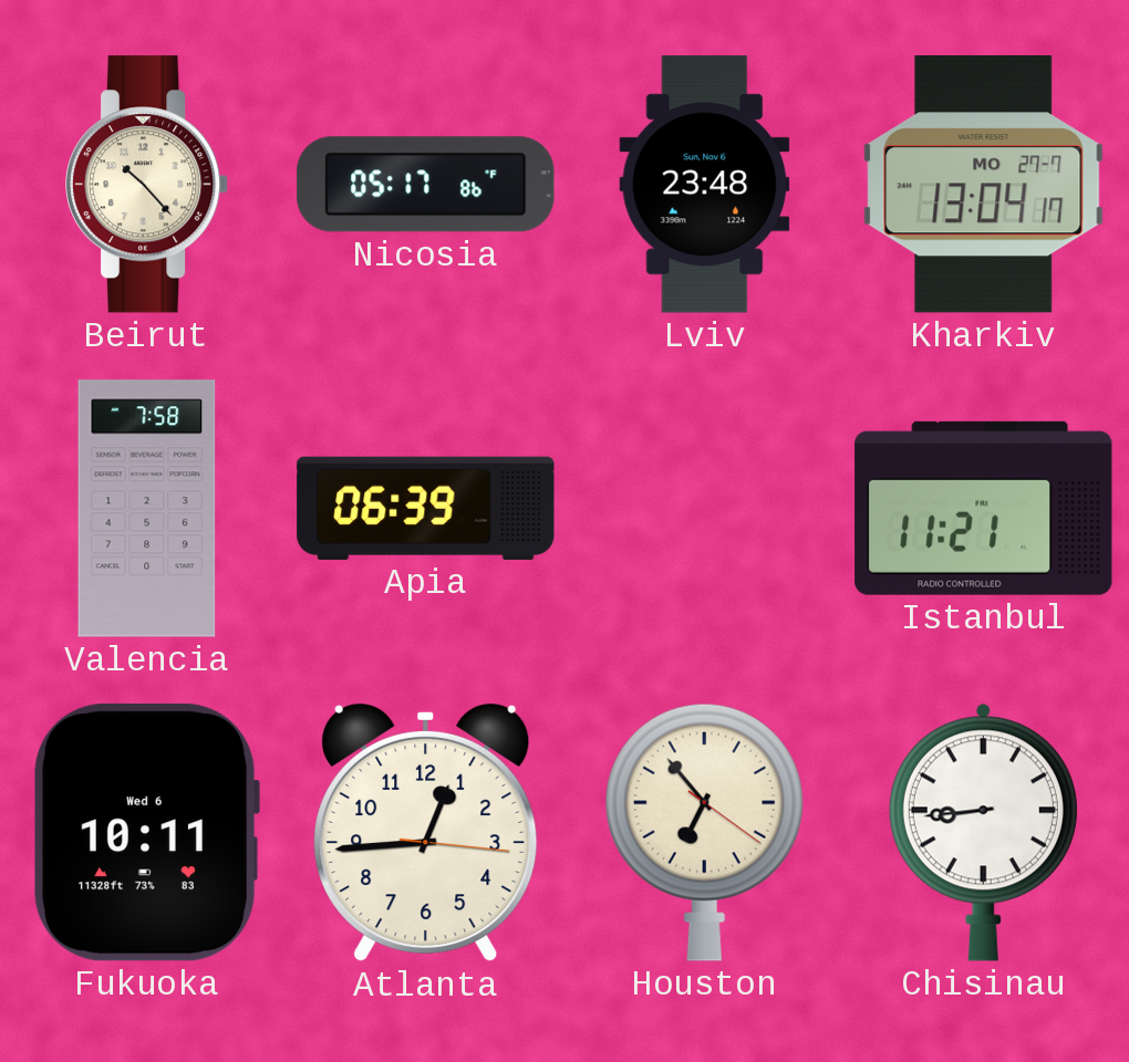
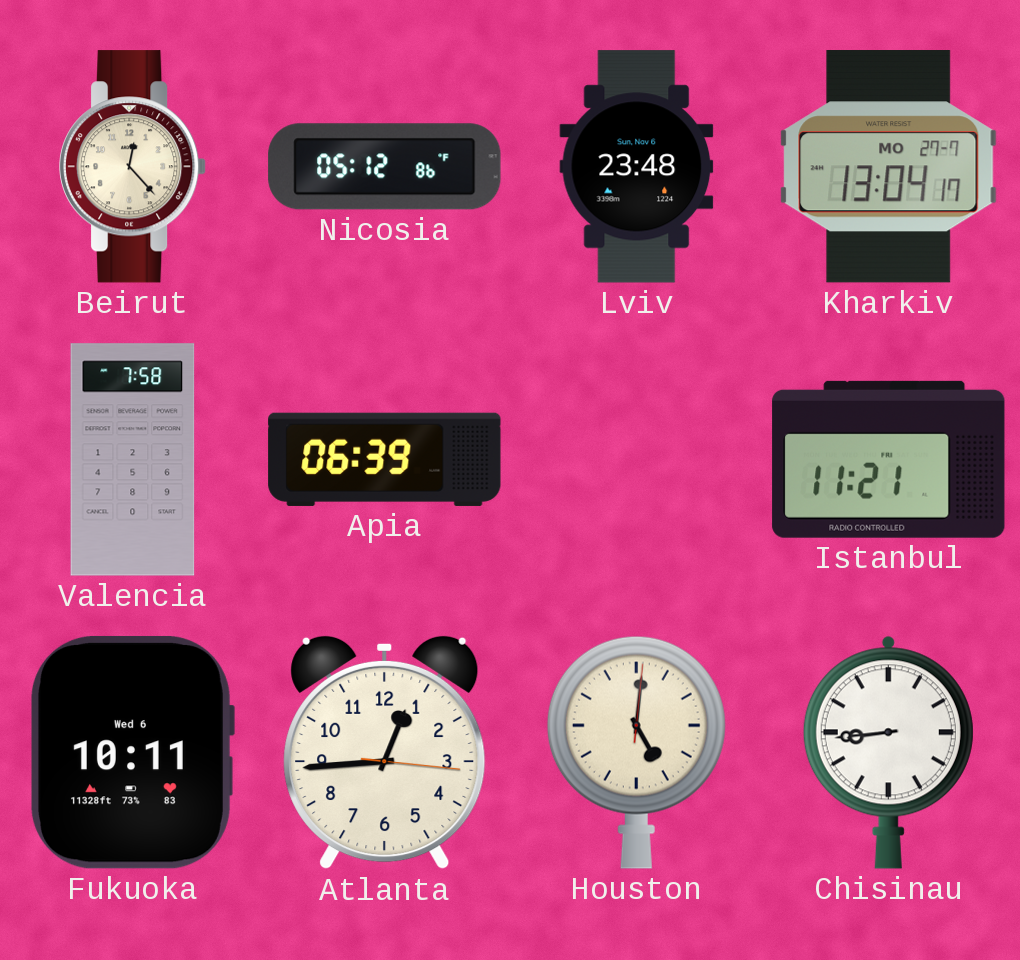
Beirut: 10:23 -> 12:23
Nicosia: 05:17 -> 05:12
Houston: 6:53 -> 5:01
